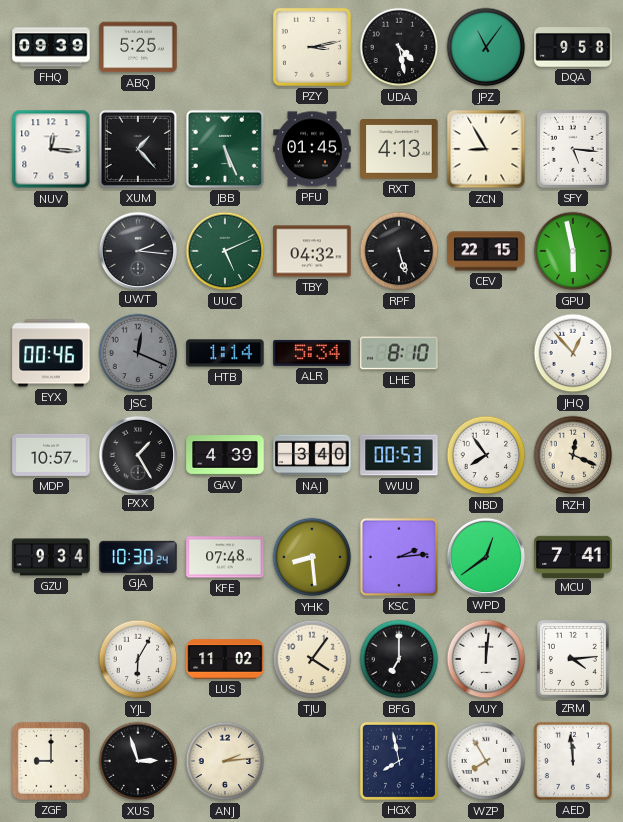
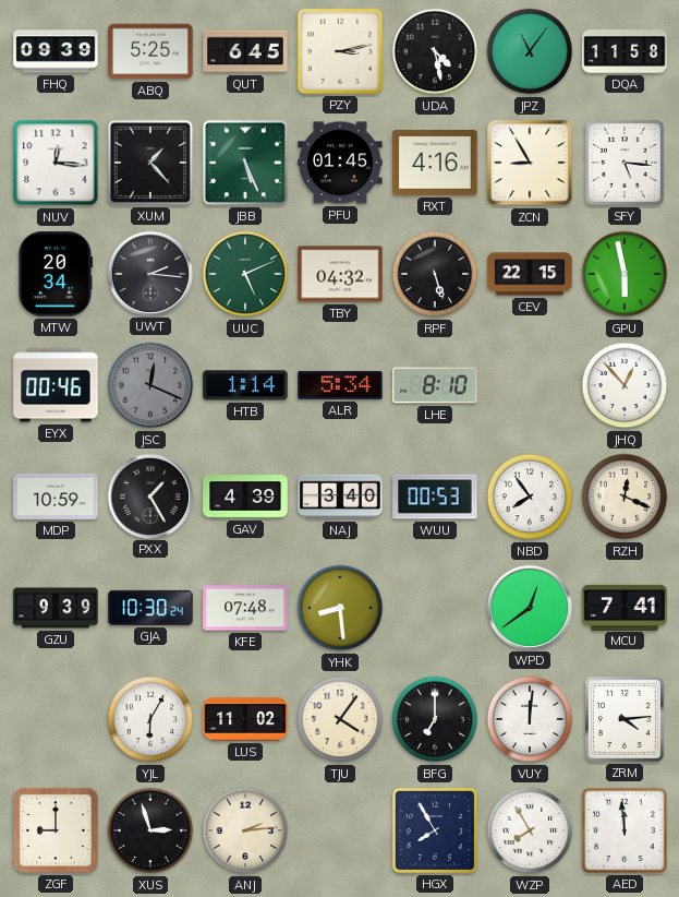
QUT: none -> 6:45
DQA: 9:58 -> 11:58
RXT: 4:13 -> 4:16
MTW: none -> 20:34
MDP: 10:57 -> 10:59
GZU: 9:34 -> 9:39
KSC: 2:14 -> none
HGX: 7:58 -> 7:55
